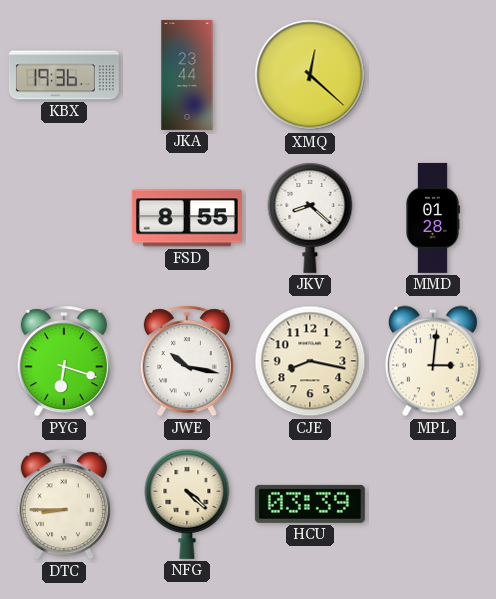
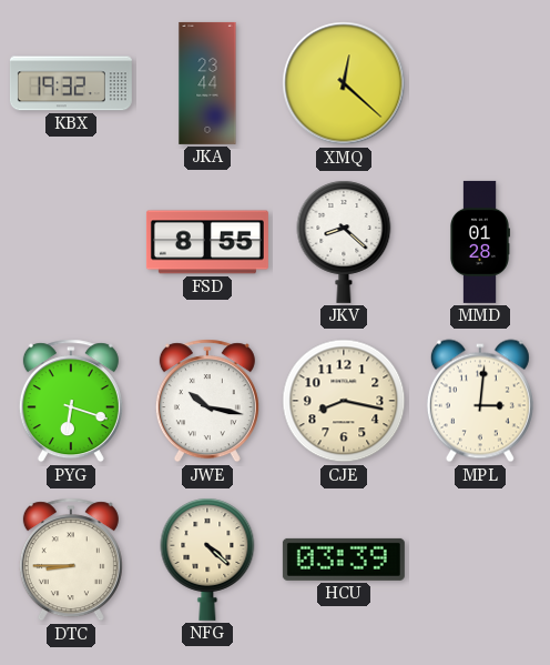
KBX: 19:36 -> 19:32
